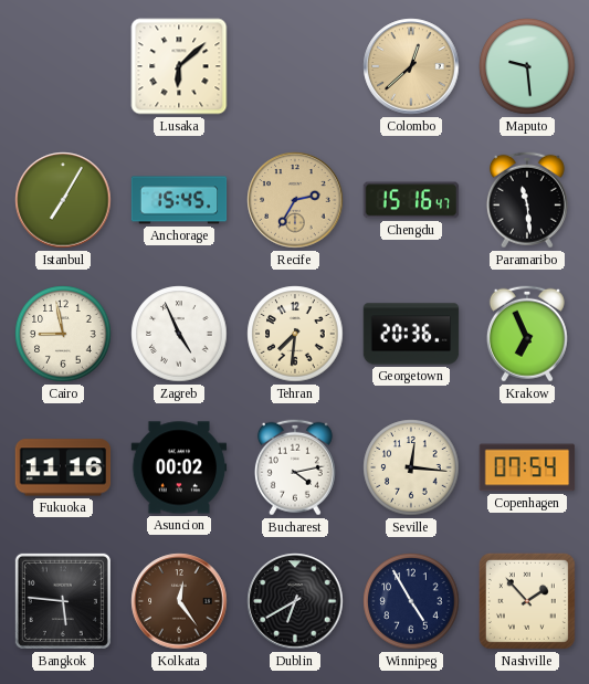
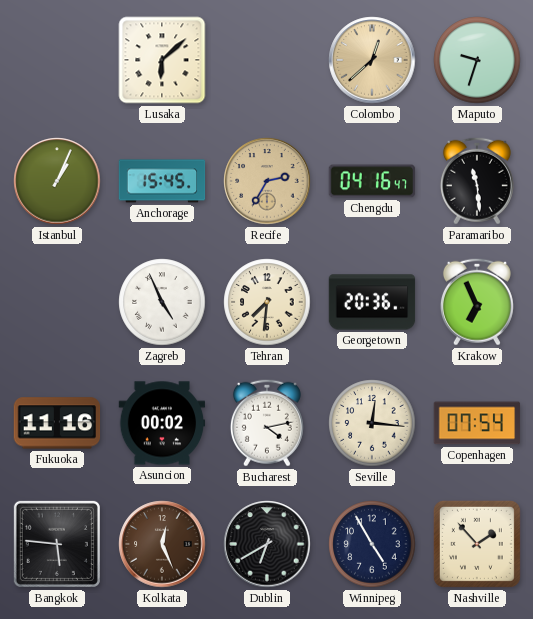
Maputo: 9:29 -> 9:33
Istanbul: 7:05 -> 1:04
Chengdu: 15:16 -> 04:16
Cairo: 8:58 -> none
Kolkata: 12:24 -> 12:26
